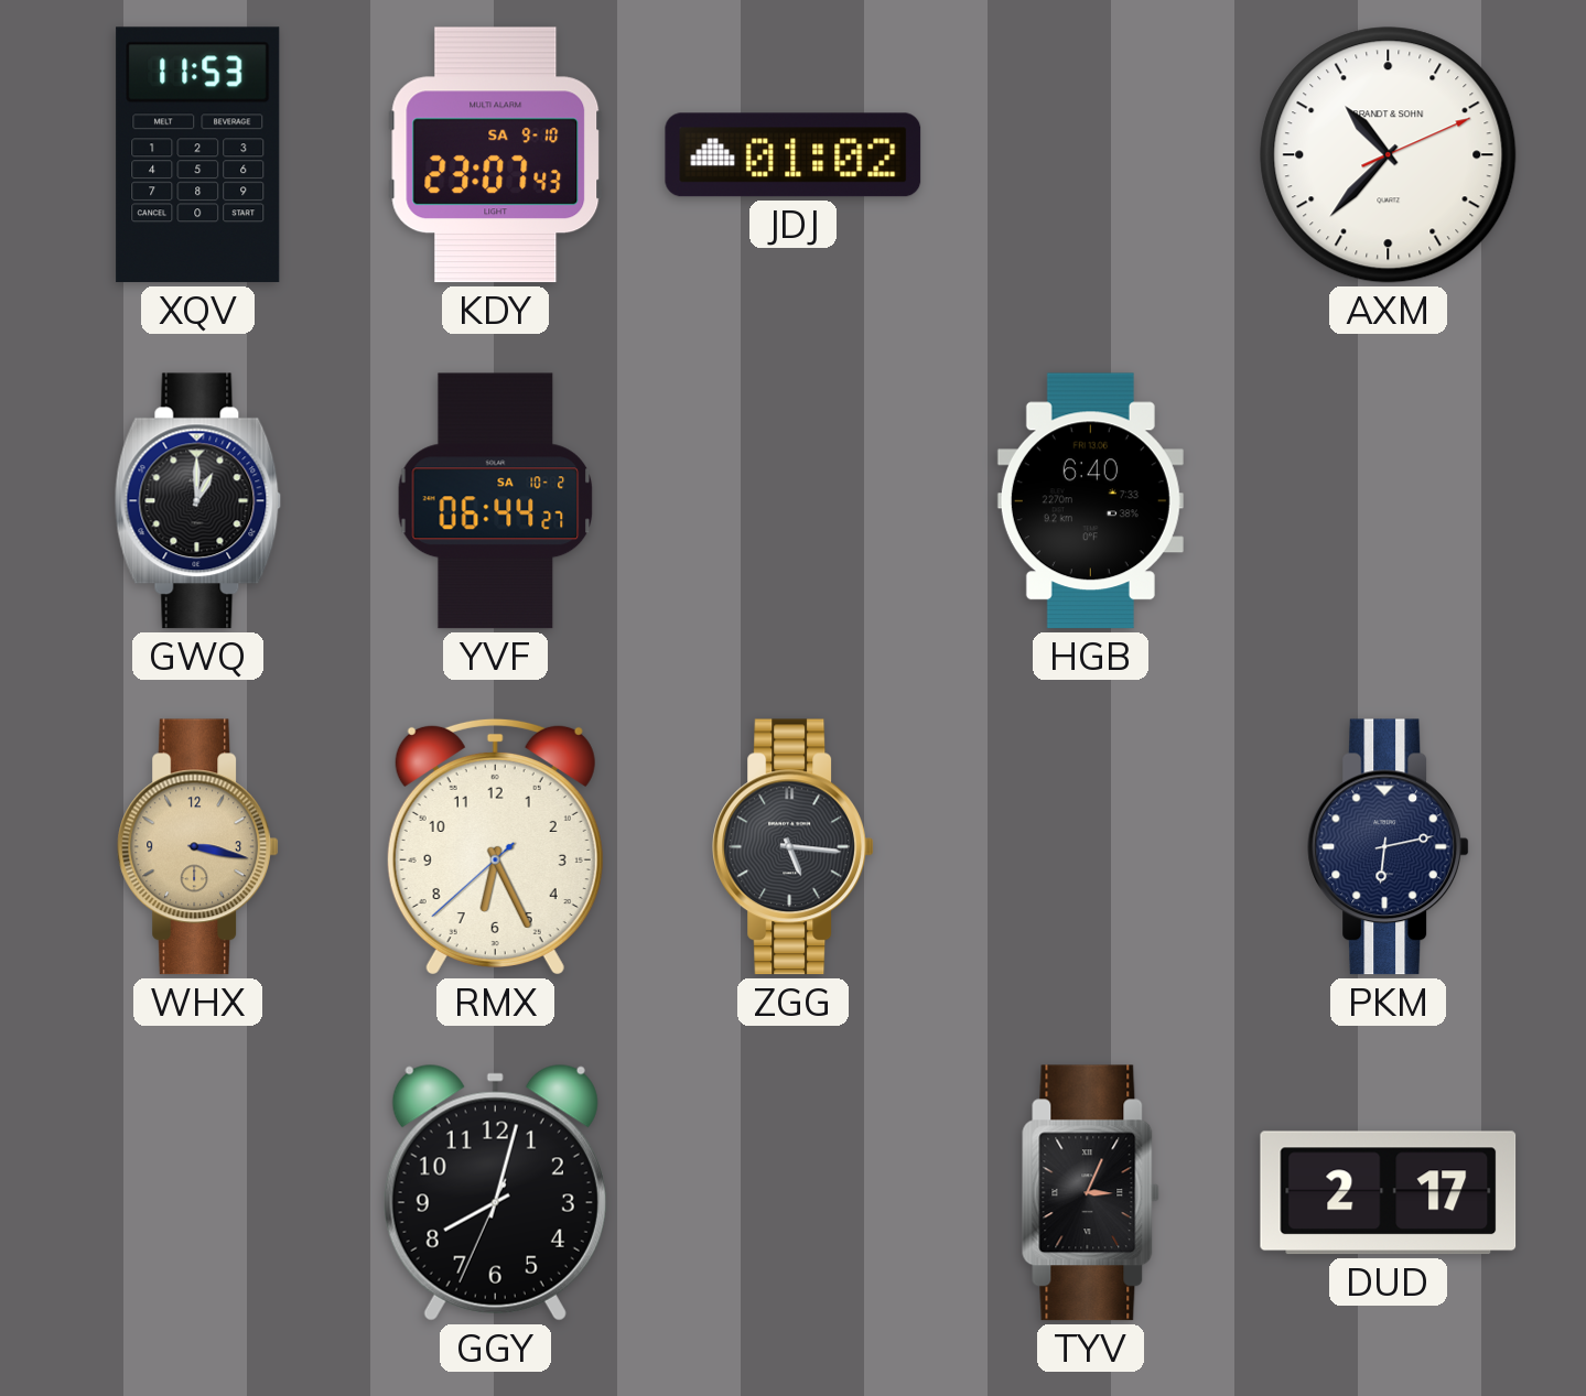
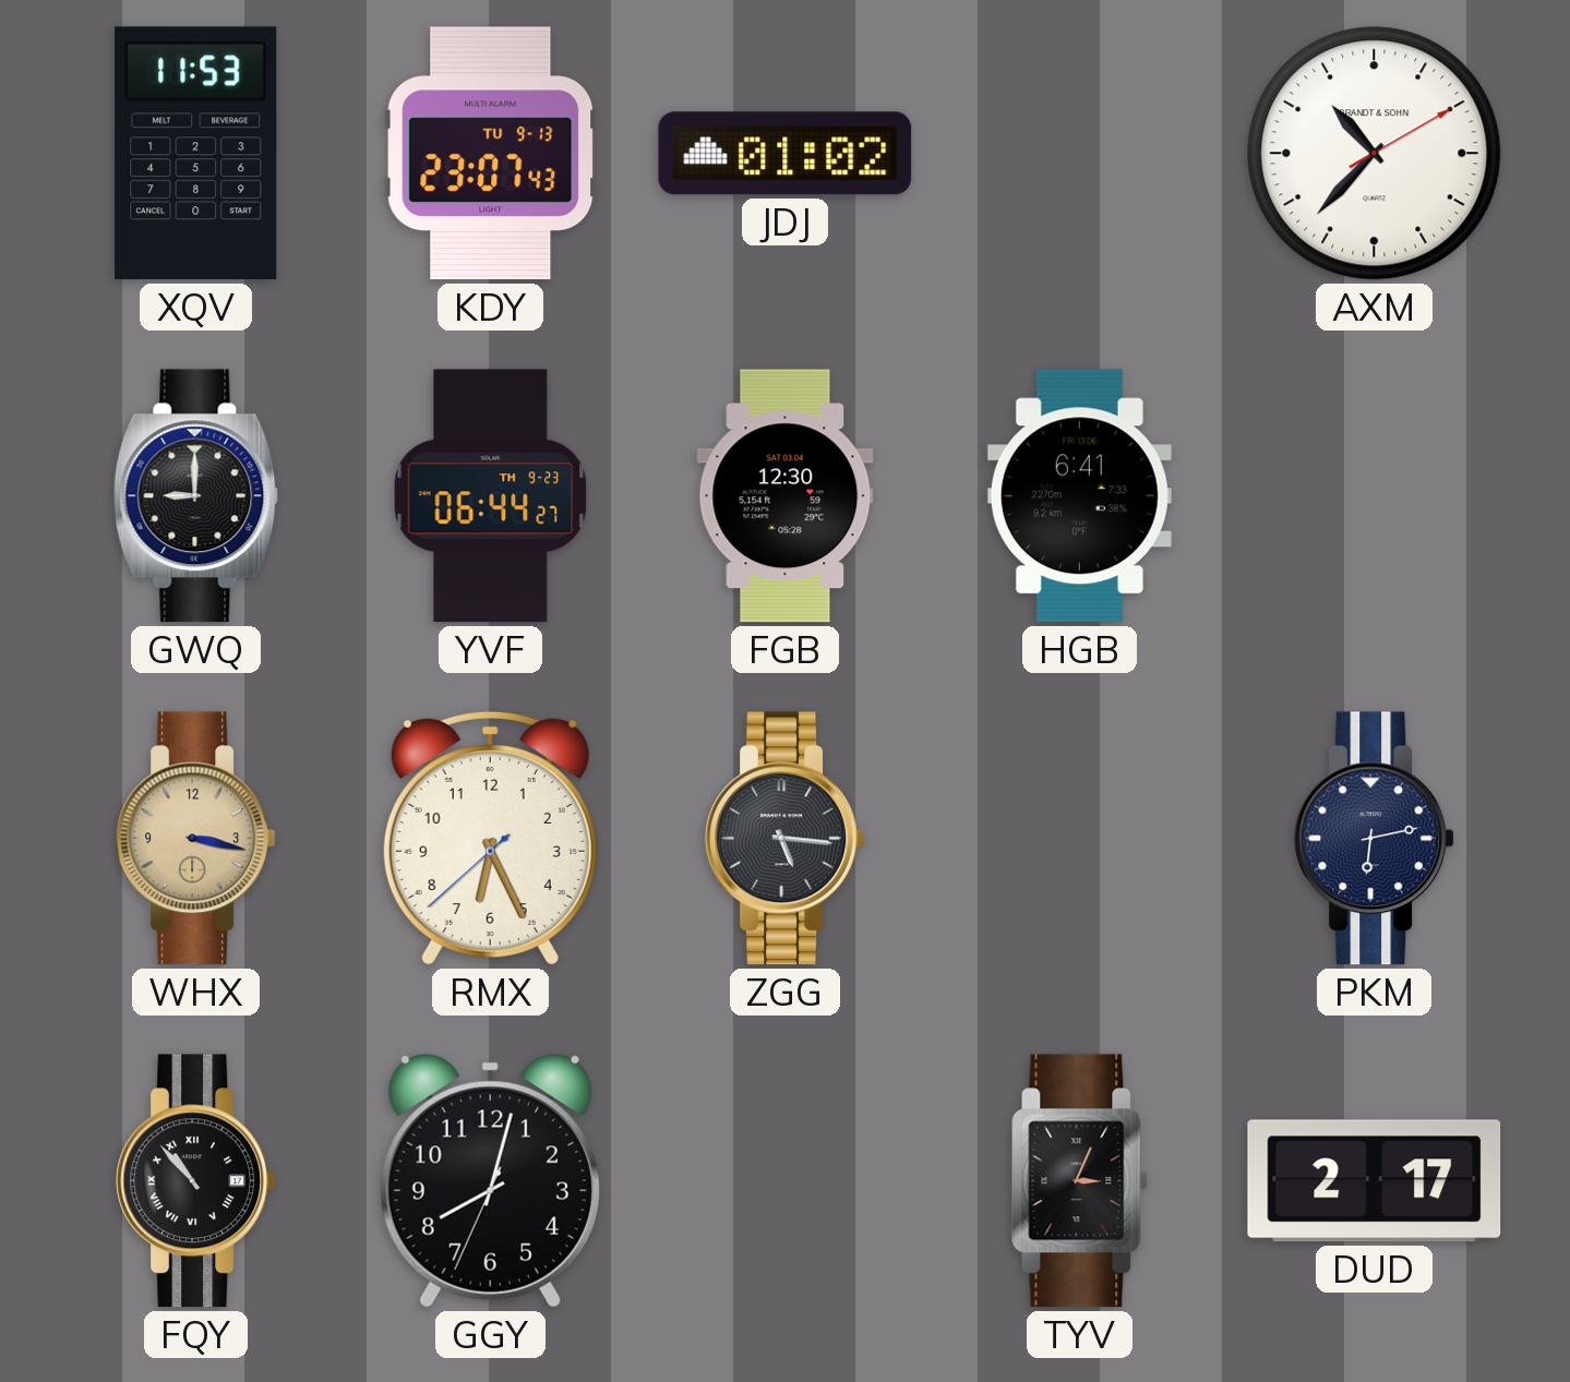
KDY date: SA 9-10 -> TU 9-13
AXM: 10:37:11 -> 10:37:10
GWQ: 1:00 -> 9:00
YVF date: SA 10-2 -> TH 9-23
FGB: none -> 12:30
HGB: 6:40 -> 6:41
FQY: none -> 10:53
